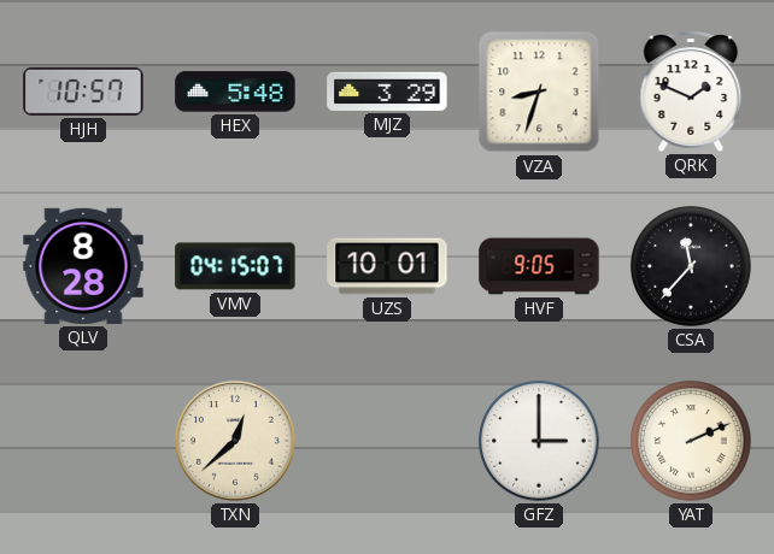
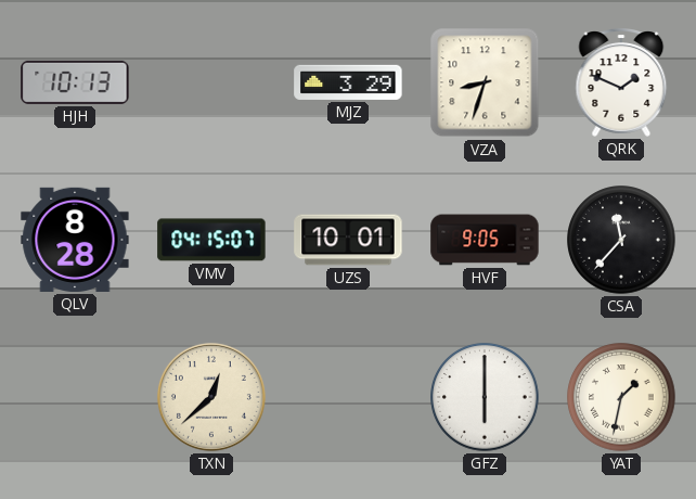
HJH: 10:57 -> 10:13
HEX: 5:48 -> none
GFZ: 3:00 -> 6:00
YAT: 2:11 -> 1:32
